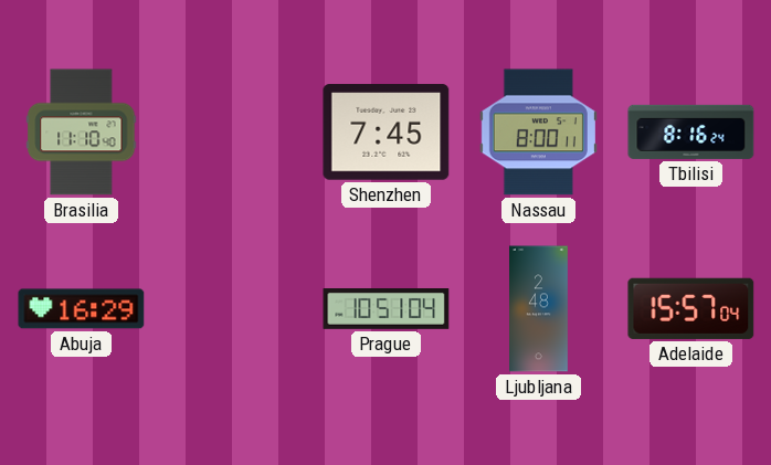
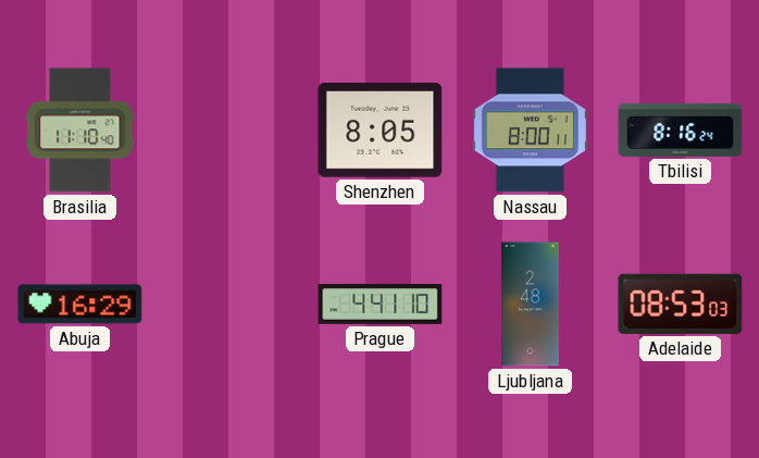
Shenzhen: 7:45 -> 8:05
Prague: 10:51 -> 4:41
Adelaide: 15:57 -> 08:53
